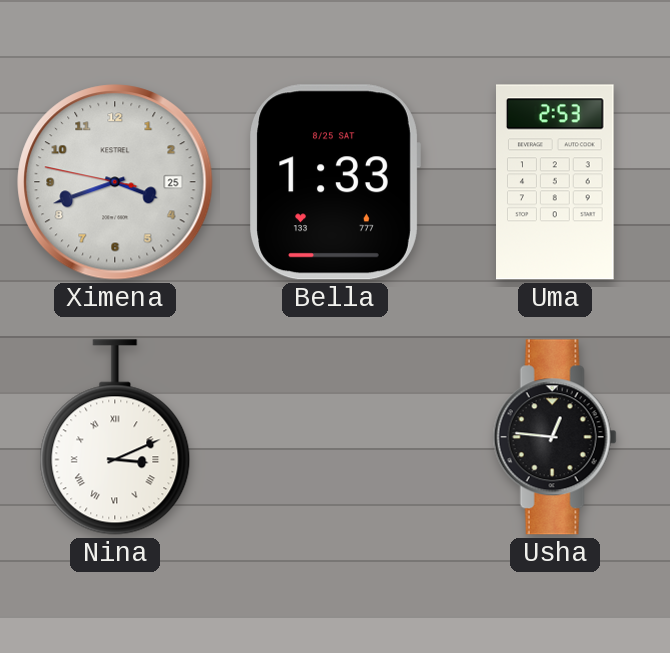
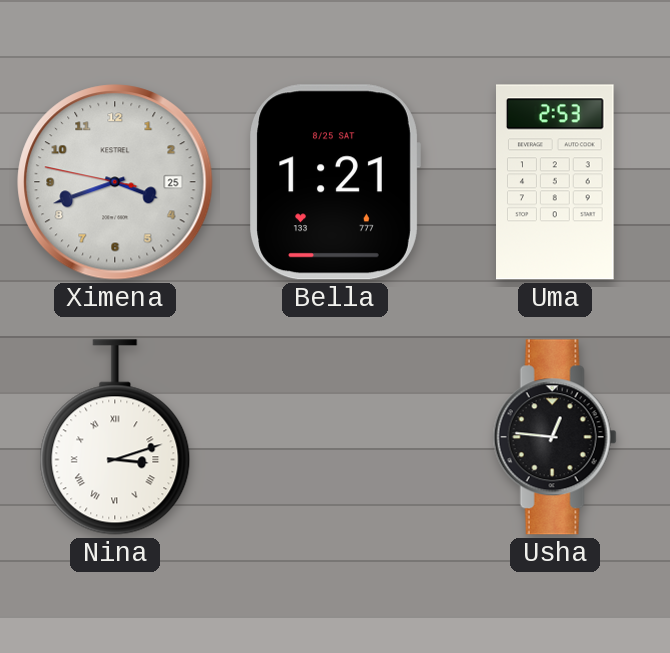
Bella: 1:33 -> 1:21
Nina: 3:11 -> 3:12
